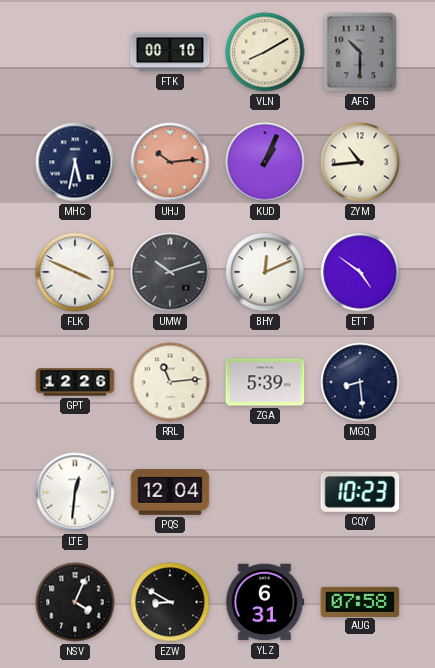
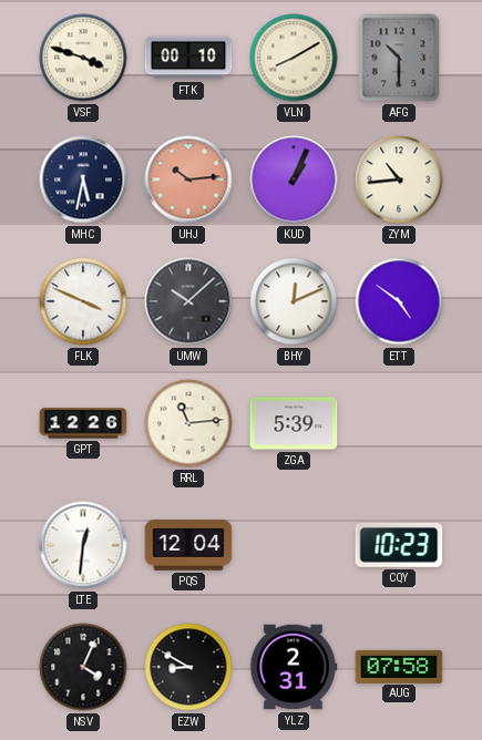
VSF: none -> 3:48
UMW: 10:12 -> 10:08
MGQ: 8:29 -> none
YLZ: 6:31 -> 2:31
